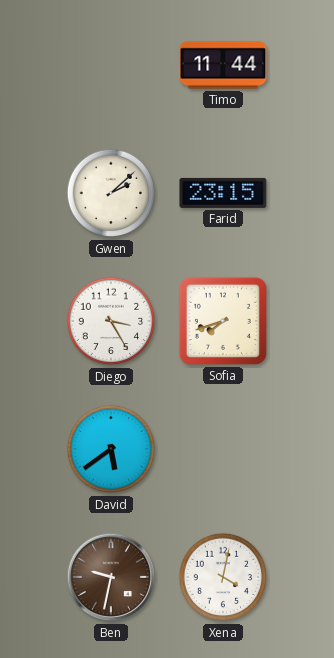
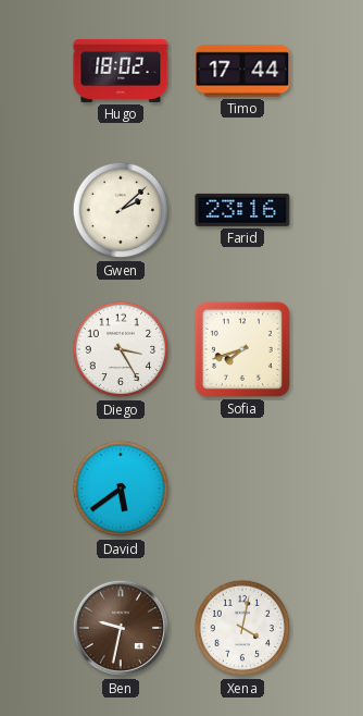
Hugo: none -> 18:02
Timo: 11:44 -> 17:44
Farid: 23:15 -> 23:16
